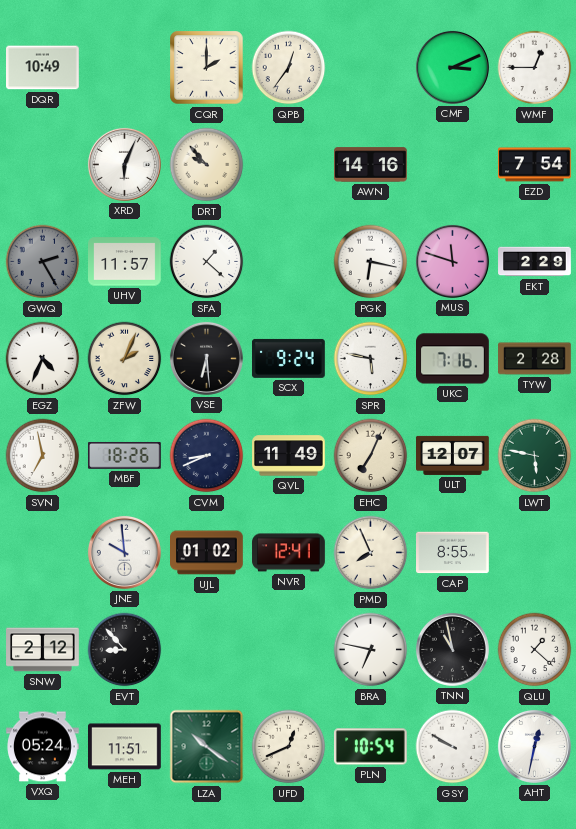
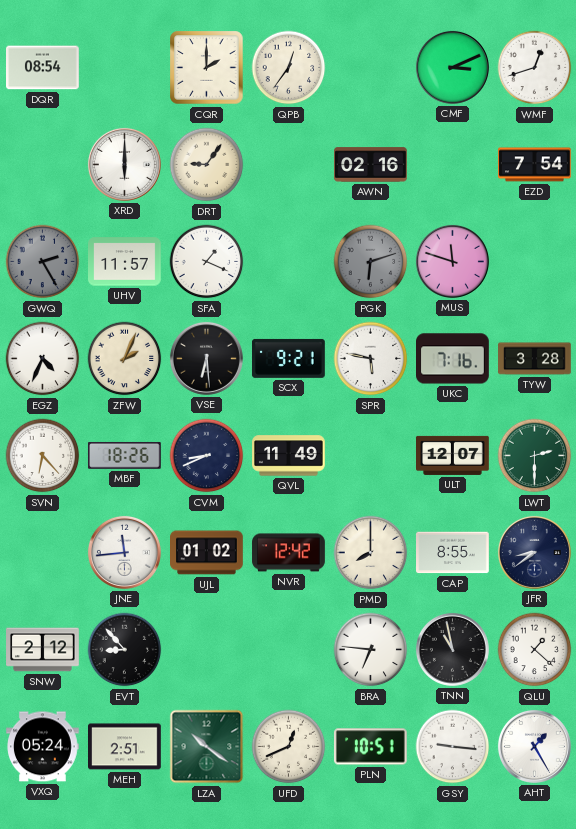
DQR: 10:49 -> 08:54
WMF: 12:45 -> 12:42
XRD: 6:04 -> 6:00
DRT: 9:53 -> 9:06
AWN: 14:16 -> 02:16
SFA: 1:22 -> 1:19
PGK: 6:17 -> 6:12
PGK dial: white -> grey
EKT: 2:29 -> none
SCX: 9:24 -> 9:21
TYW: 2:28 -> 3:28
SVN: 6:58 -> 6:23
EHC: 7:04 -> none
LWT: 5:47 -> 2:30
JNE: 9:59 -> 11:44
NVR: 12:41 -> 12:42
PMD: 7:56 -> 8:00
JFR: none -> 8:39
BRA: 6:47 -> 6:46
MEH: 11:51 -> 2:51
PLN: 10:54 -> 10:51
GSY: 9:50 -> 9:16
AHT: 12:32 -> 1:25
